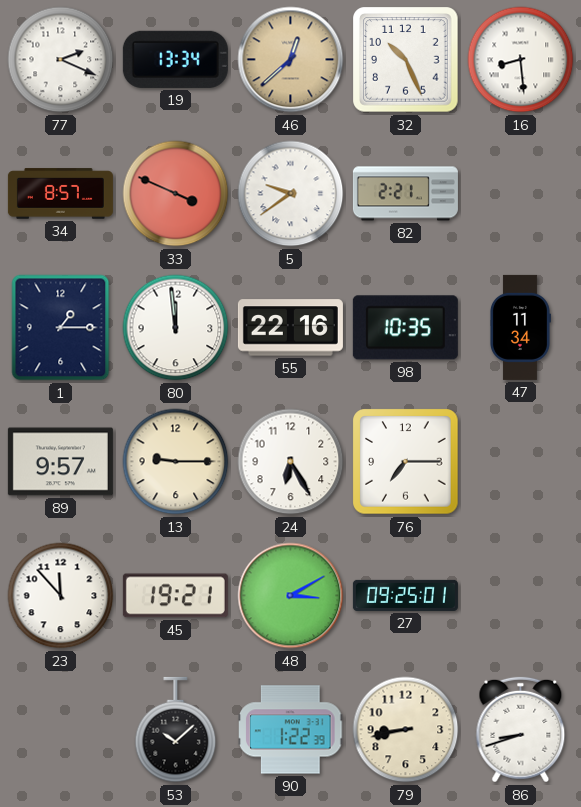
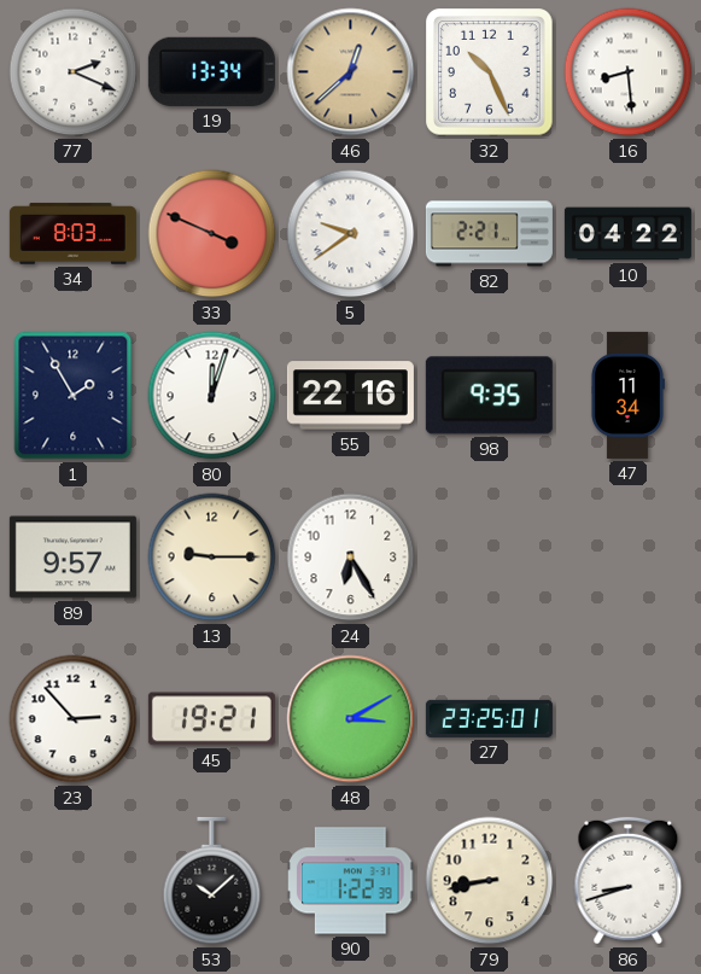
34: 8:57 -> 8:03
10: none -> 04:22
1: 1:15 -> 1:55
80: 11:59 -> 12:03
98: 10:35 -> 9:35
76: 7:15 -> none
23: 11:53 -> 2:53
27: 09:25 -> 23:25
